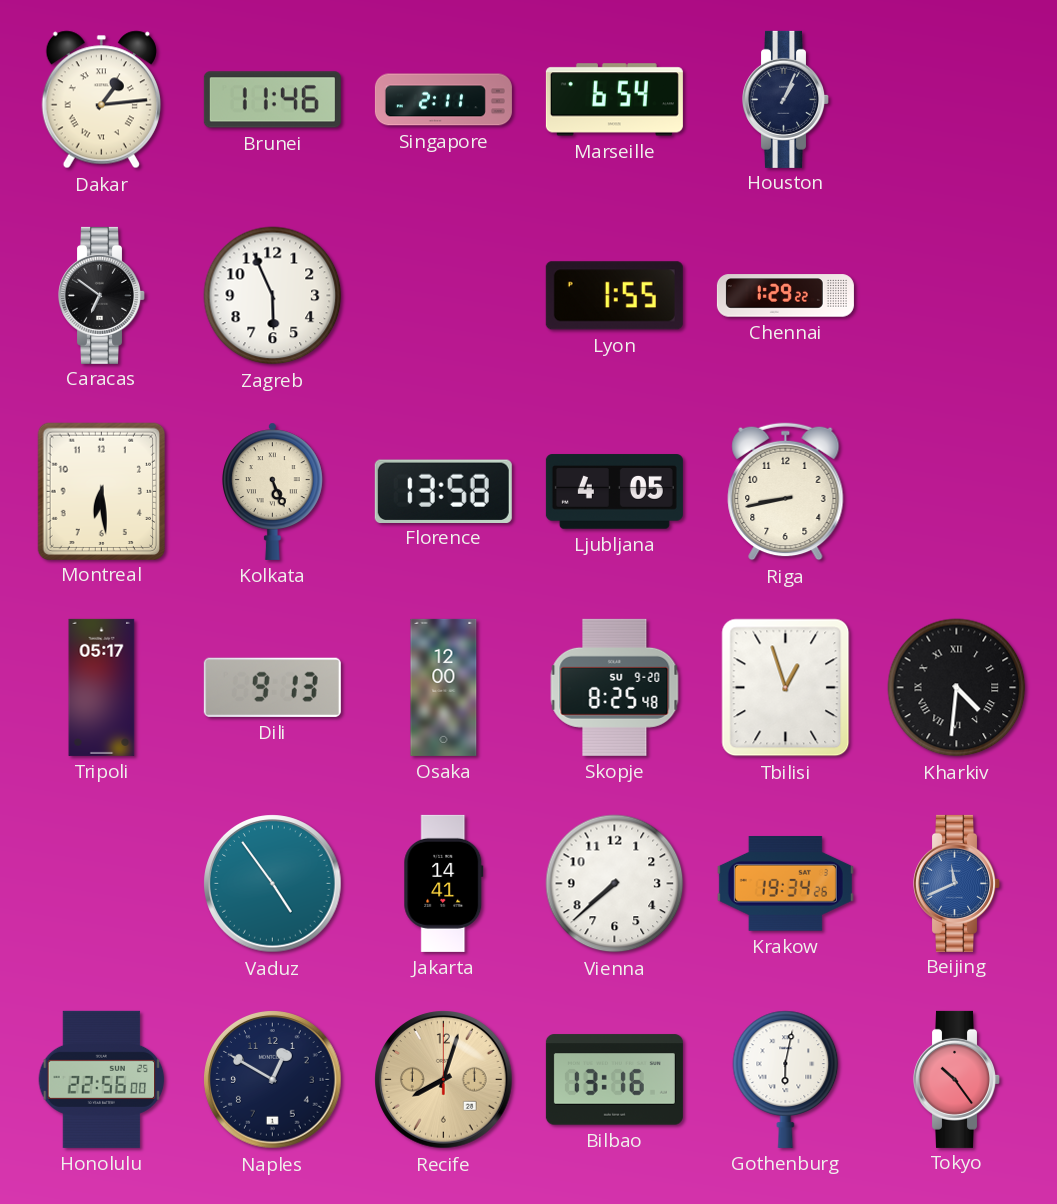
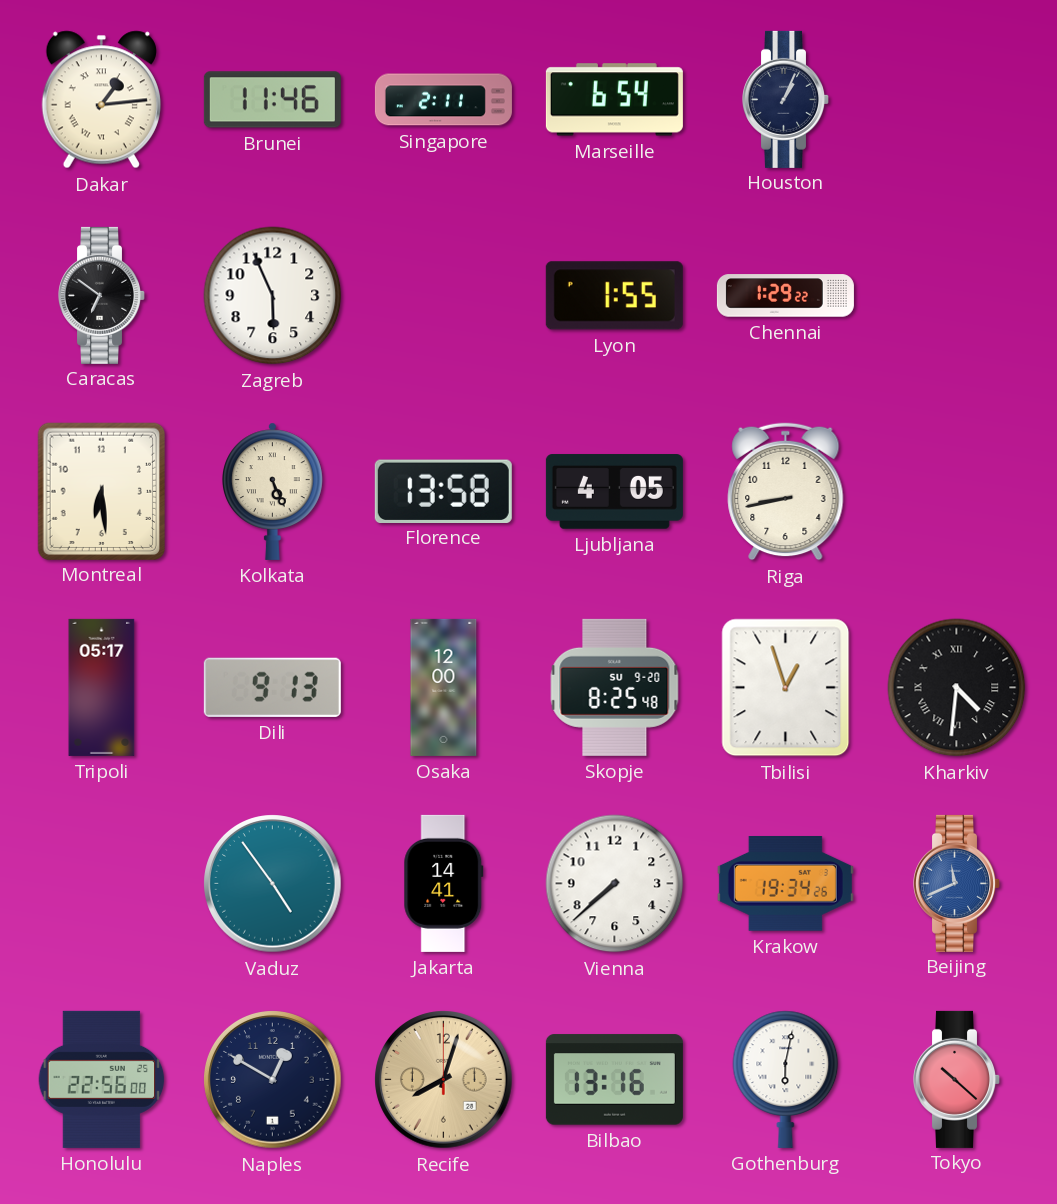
Tokyo: 10:24 -> 10:22
